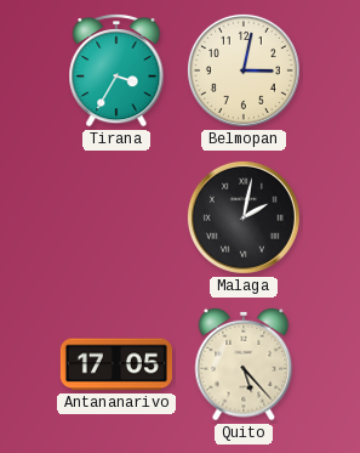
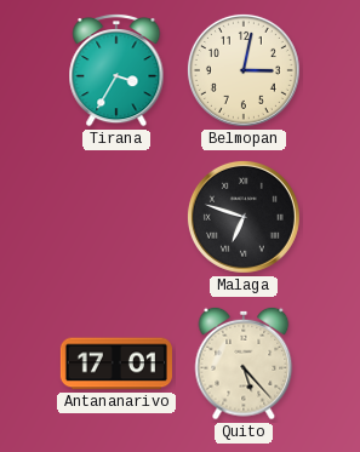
Malaga: 2:02 -> 6:48
Antananarivo: 17:05 -> 17:01
